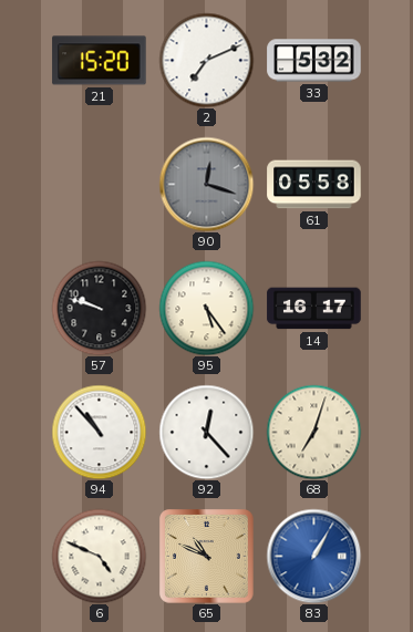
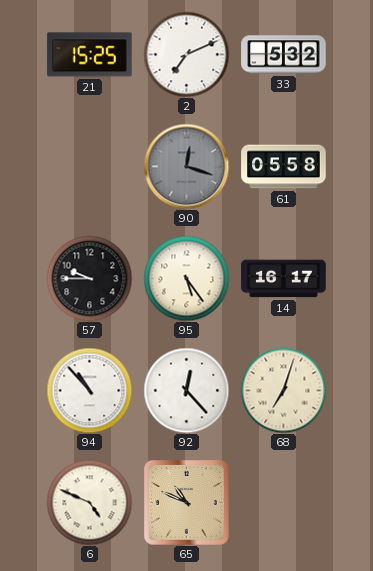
21: 15:20 -> 15:25
57: 9:48 -> 9:45
83: 1:05 -> none
